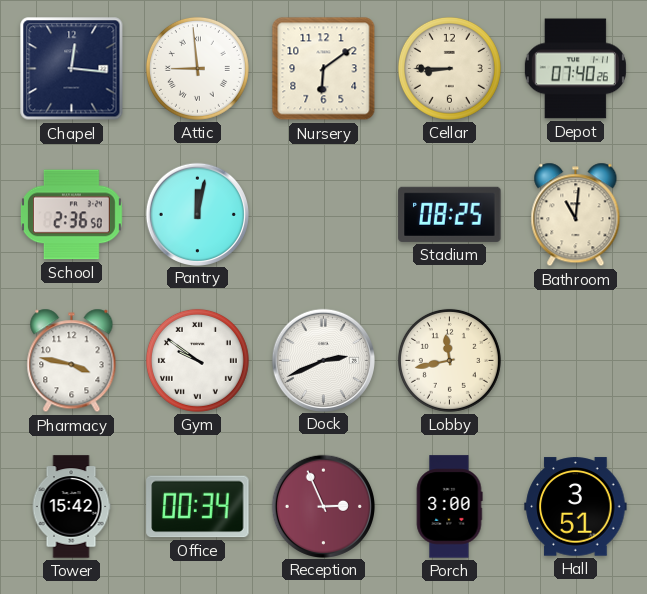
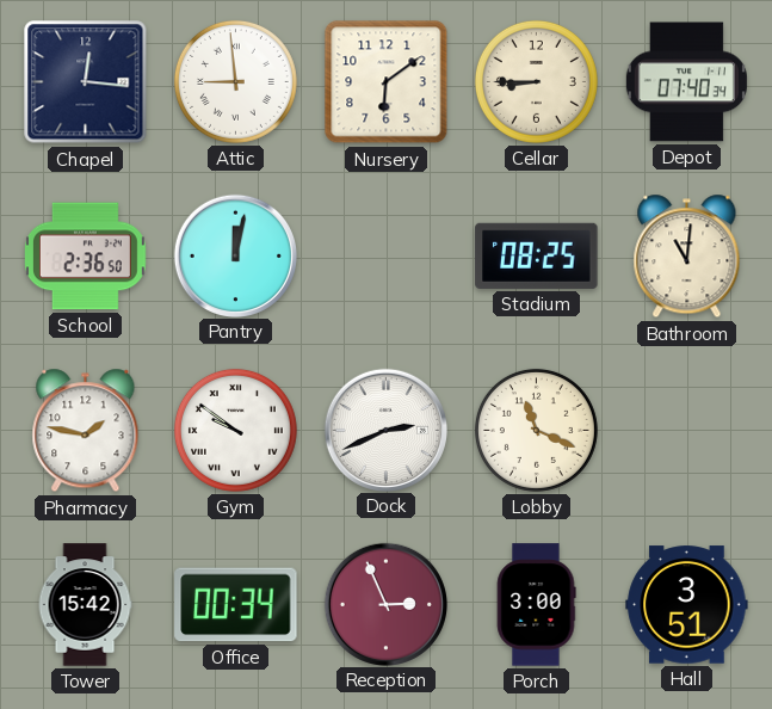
Depot: 07:40:26 -> 07:40:34
Pharmacy: 3:47 -> 1:47
Lobby: 11:43 -> 11:19
